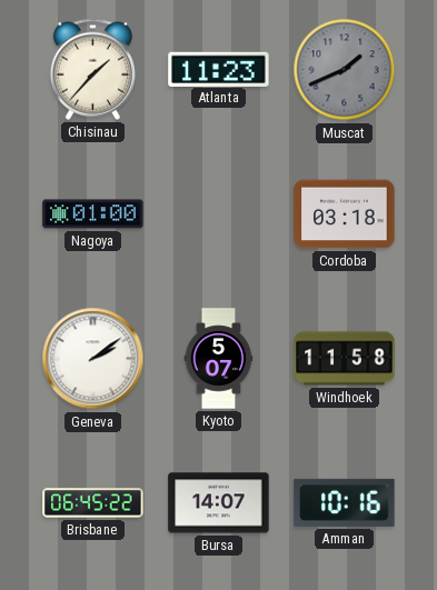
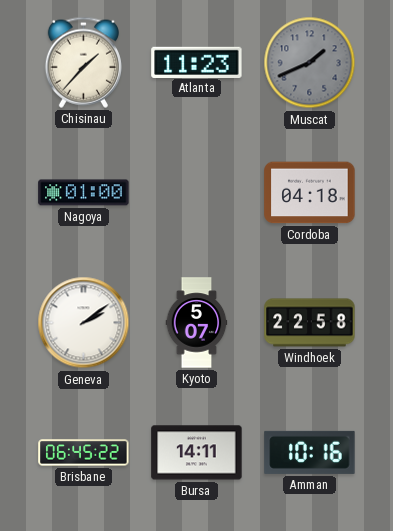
Cordoba: 03:18 -> 04:18
Windhoek: 11:58 -> 22:58
Bursa: 14:07 -> 14:11
